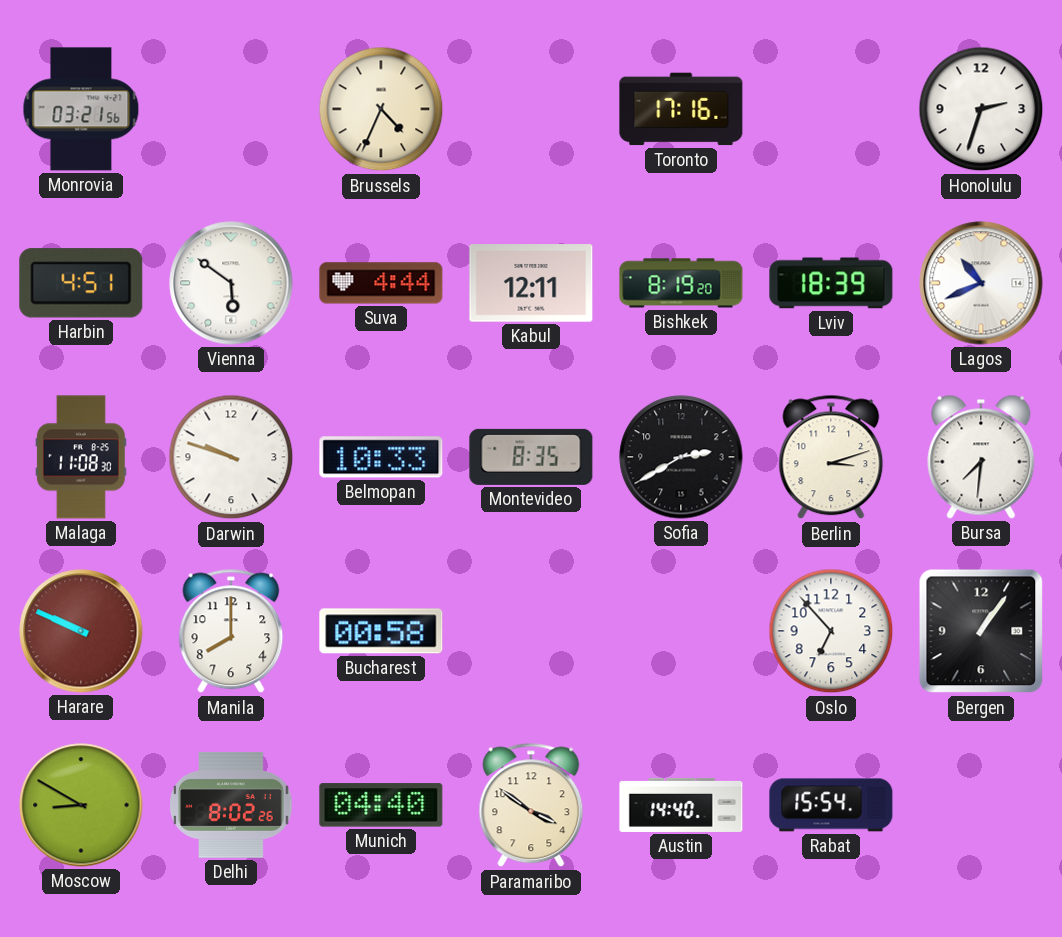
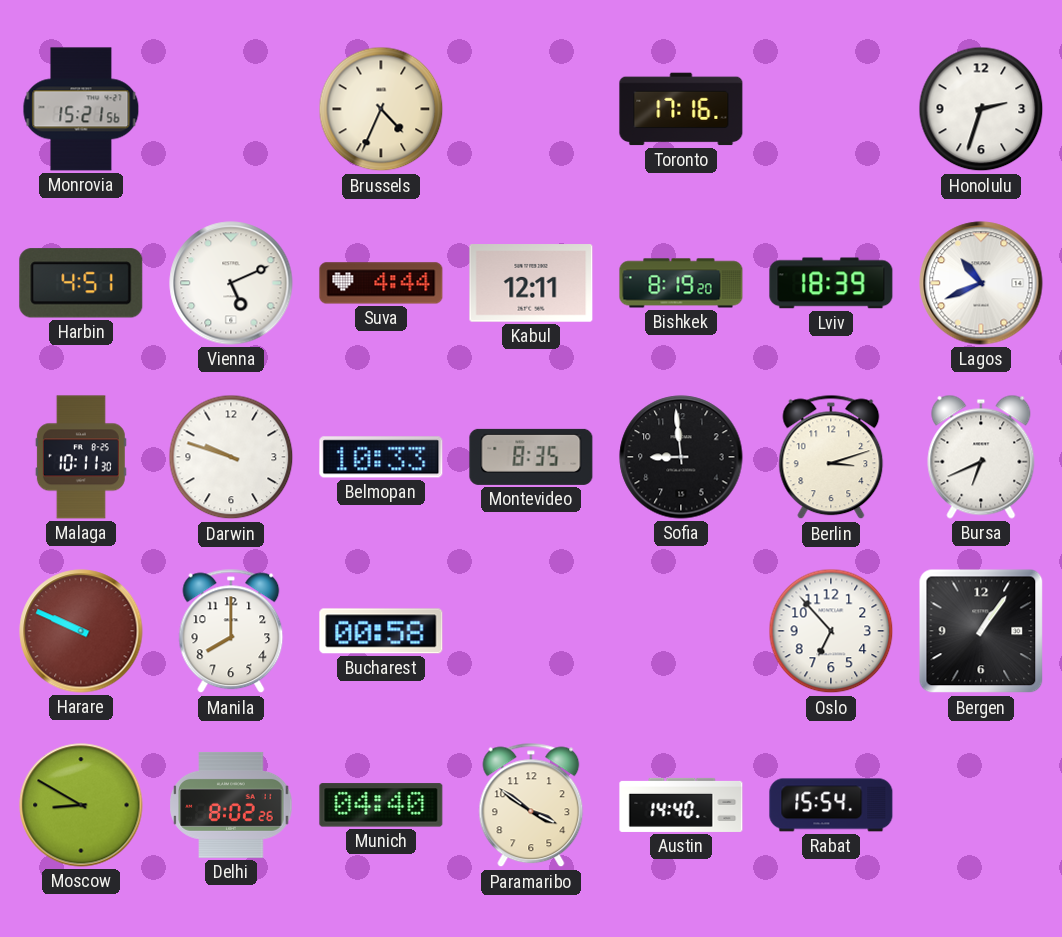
Monrovia: 03:21 -> 15:21
Vienna: 5:51 -> 5:11
Malaga: 11:08 -> 10:11
Sofia: 2:40 -> 8:59
Bursa: 7:31 -> 6:41
